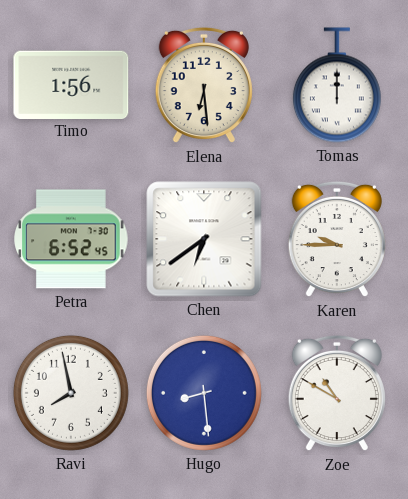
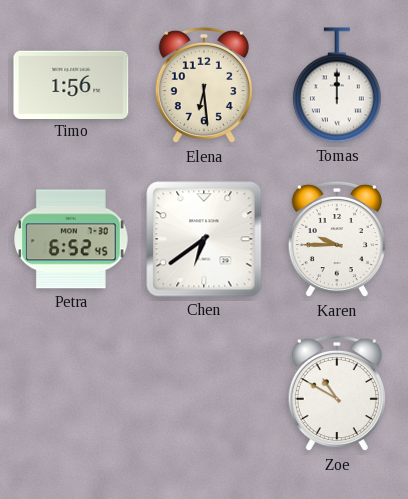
Ravi: 7:58 -> none
Hugo: 8:29 -> none
